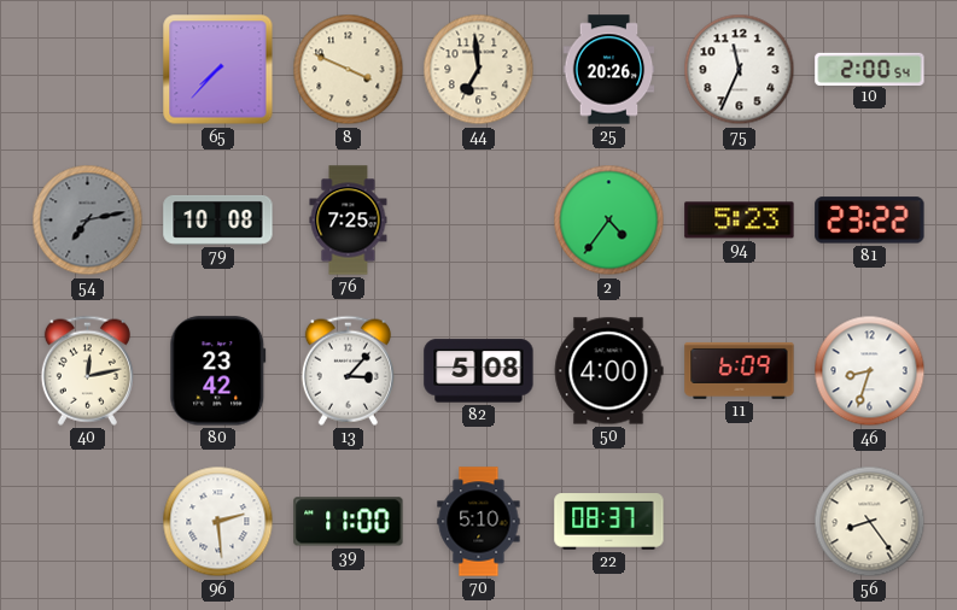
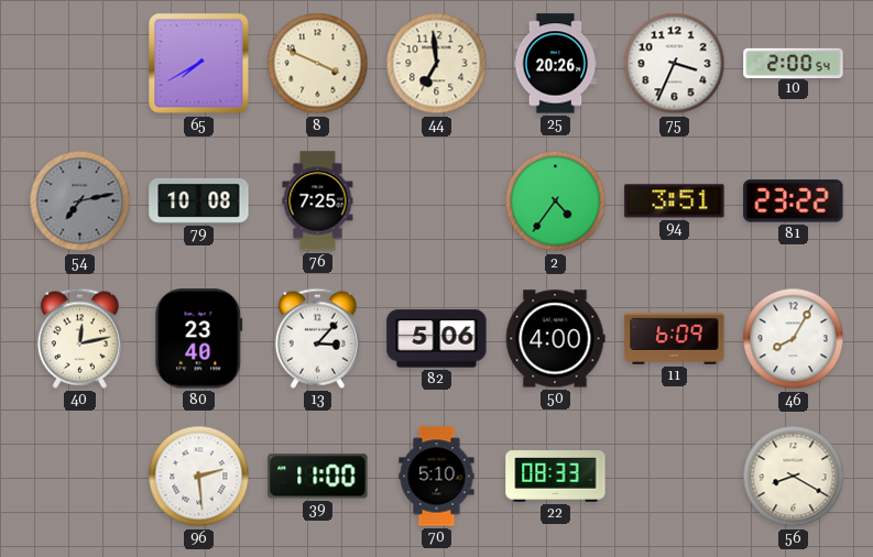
65: 7:37 -> 7:40
75: 11:34 -> 3:34
94: 5:23 -> 3:51
80: 23:42 -> 23:40
82: 5:08 -> 5:06
46: 8:33 -> 8:05
22: 08:37 -> 08:33
56: 8:24 -> 8:20
